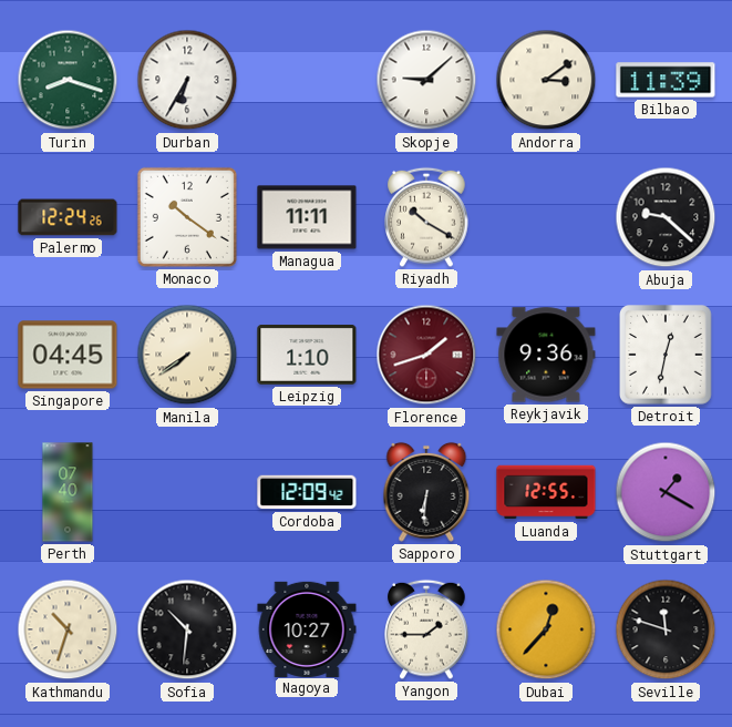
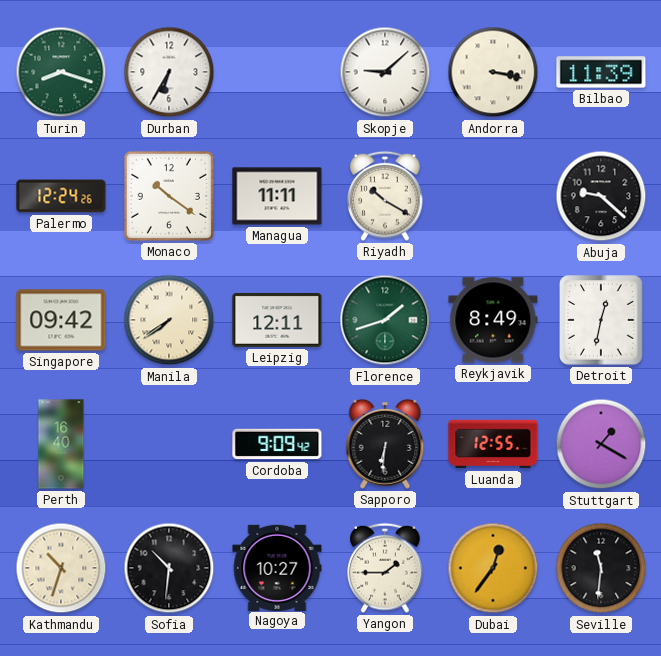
Andorra: 3:09 -> 3:17
Singapore: 04:45 -> 09:42
Leipzig: 1:10 -> 12:11
Florence dial: burgundy -> green
Reykjavik: 9:36 -> 8:49
Perth: 07:40 -> 16:40
Cordoba: 12:09 -> 9:09
Dubai: 12:37 -> 12:36
Seville: 11:48 -> 11:31
